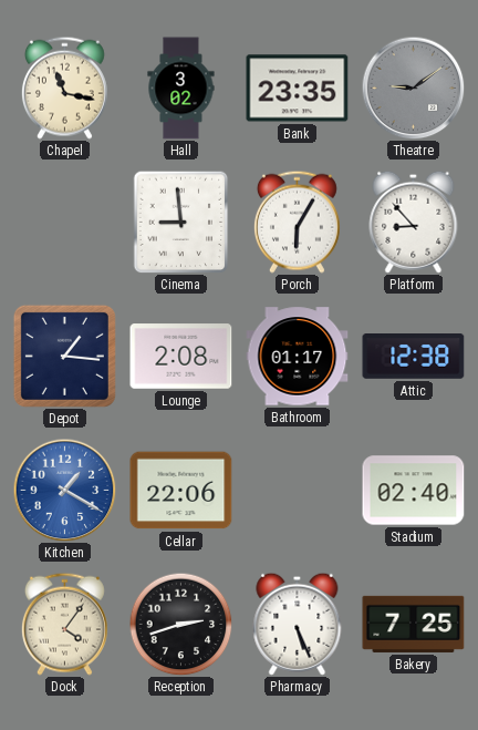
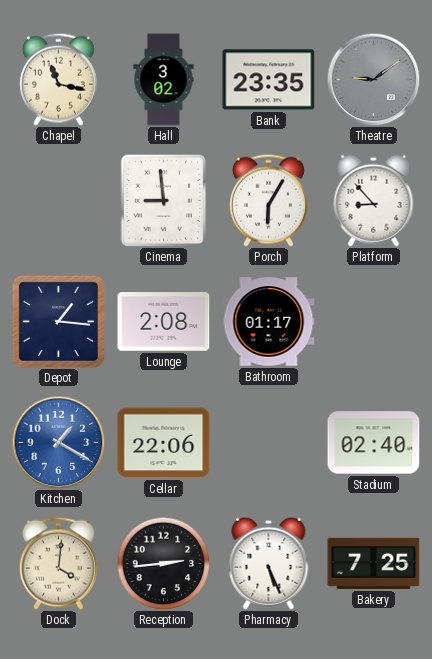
Attic: 12:38 -> none
Dock: 4:06 -> 4:01
Reception: 2:42 -> 2:44
